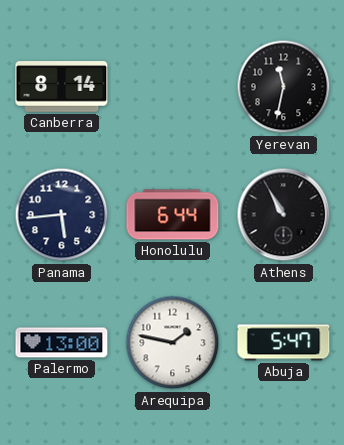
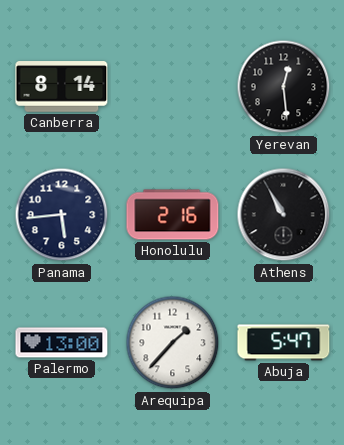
Yerevan: 11:32 -> 12:29
Honolulu: 6:44 -> 2:16
Arequipa: 1:47 -> 1:37
